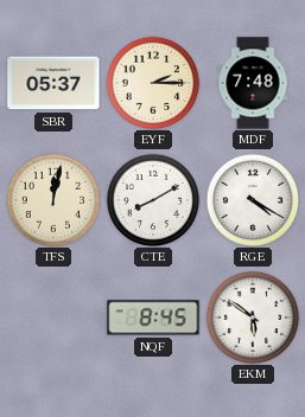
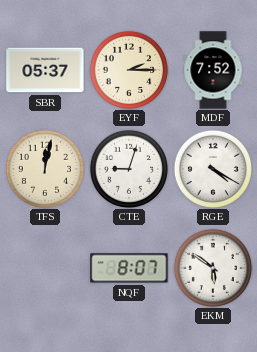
MDF: 7:48 -> 7:52
CTE: 8:10 -> 9:03
NQF: 8:45 -> 8:07
